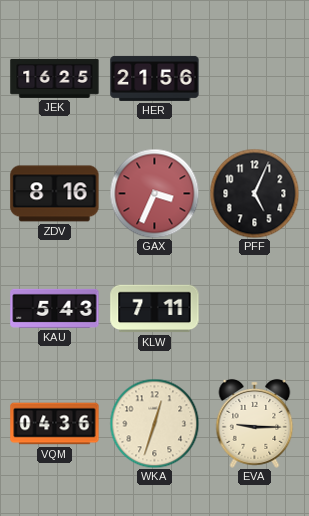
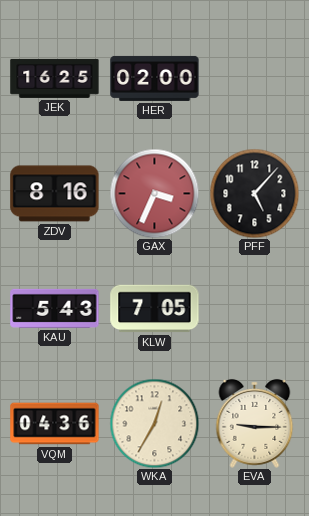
HER: 21:56 -> 02:00
PFF: 5:04 -> 5:07
KLW: 7:11 -> 7:05
WKA: 12:33 -> 12:35
